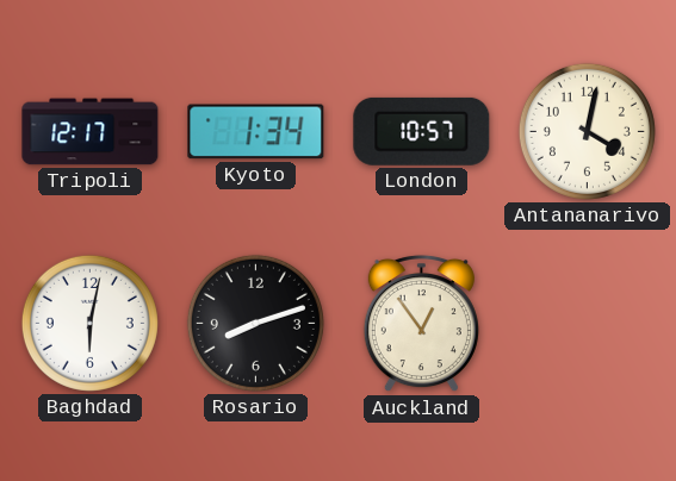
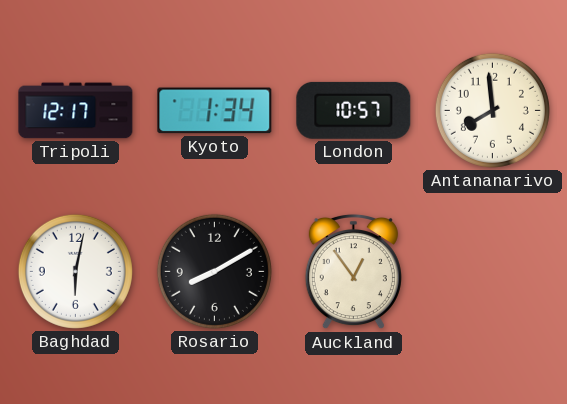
Antananarivo: 4:02 -> 7:59
Rosario: 8:12 -> 8:10
